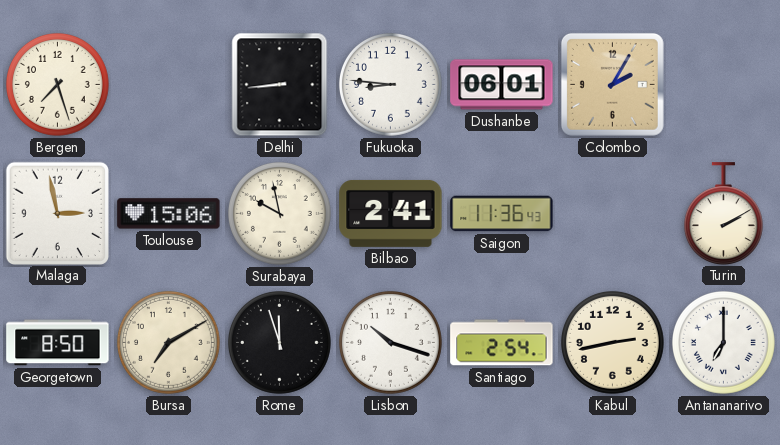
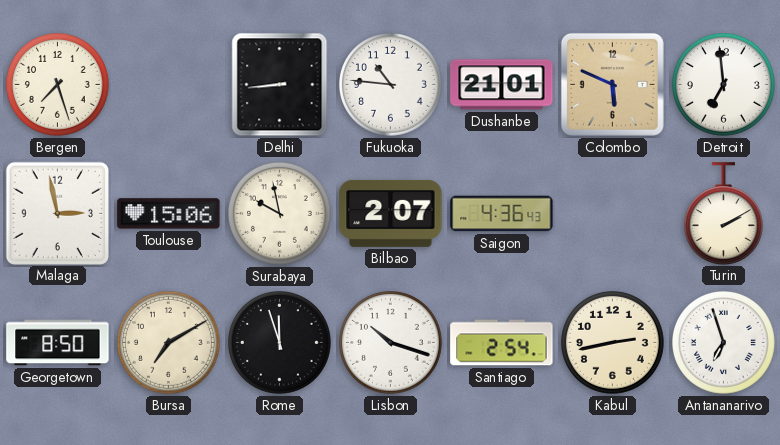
Fukuoka: 8:46 -> 10:46
Dushanbe: 06:01 -> 21:01
Colombo: 2:05 -> 5:49
Detroit: none -> 6:59
Bilbao: 2:41 -> 2:07
Saigon: 11:36 -> 4:36
Antananarivo: 7:00 -> 6:57
